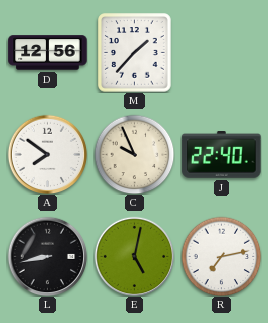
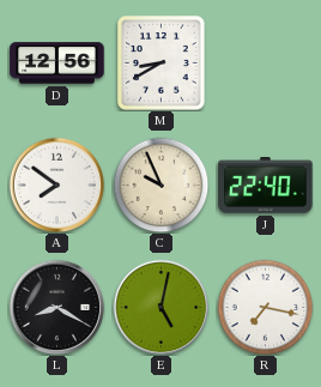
M: 1:37 -> 8:40
L: 8:43 -> 8:20
R: 7:13 -> 7:17
